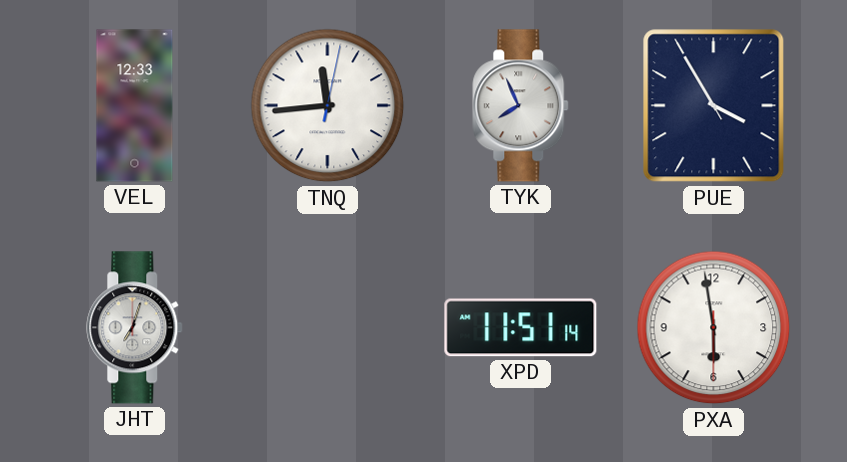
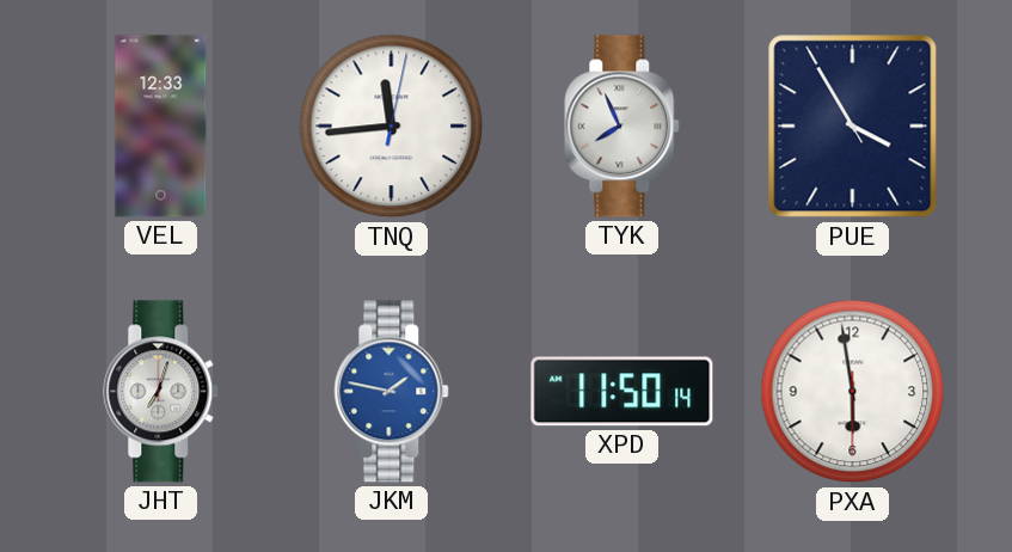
JKM: none -> 1:47
XPD: 11:51 -> 11:50
